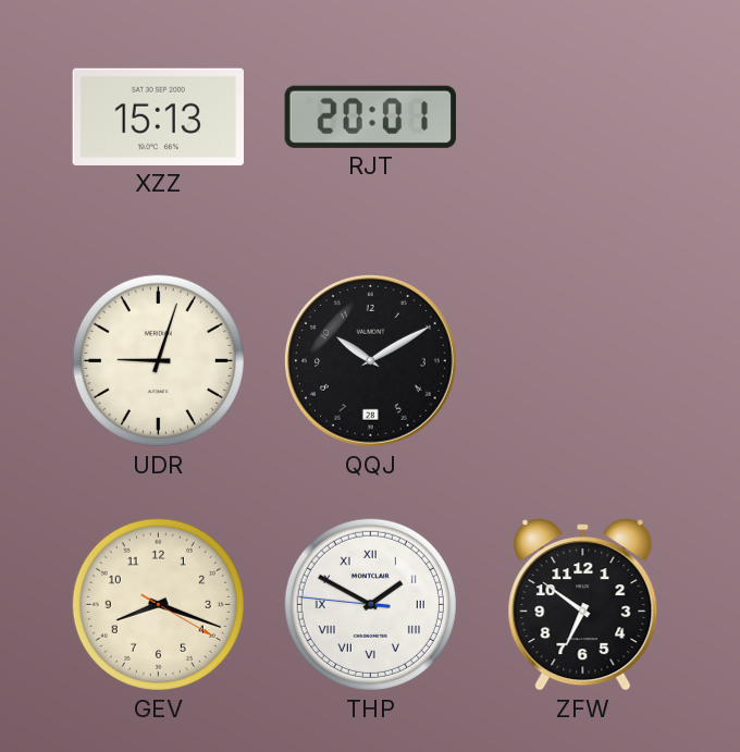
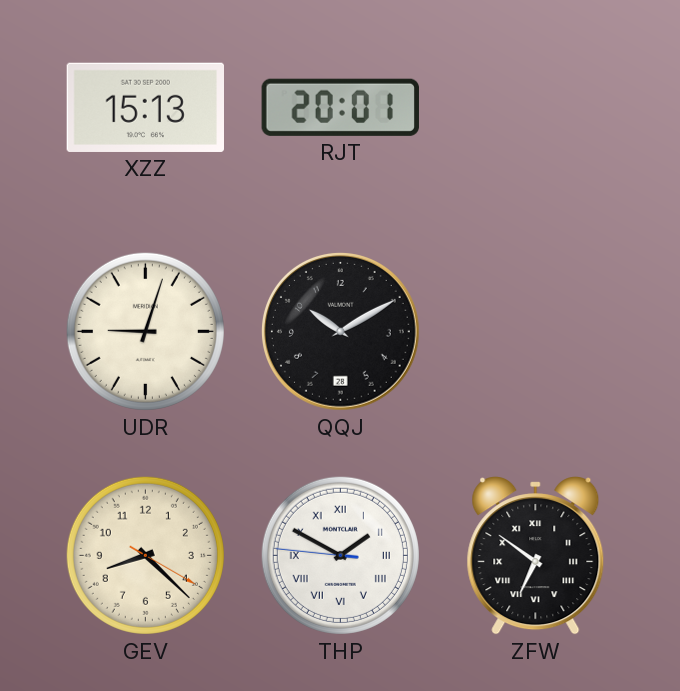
GEV: 8:18 -> 8:22
ZFW numerals: Arabic -> Roman
